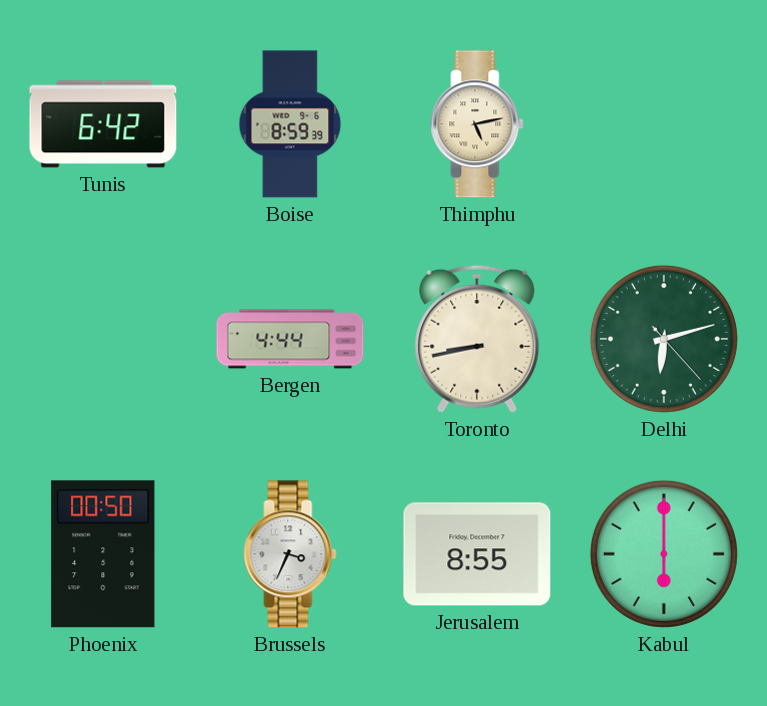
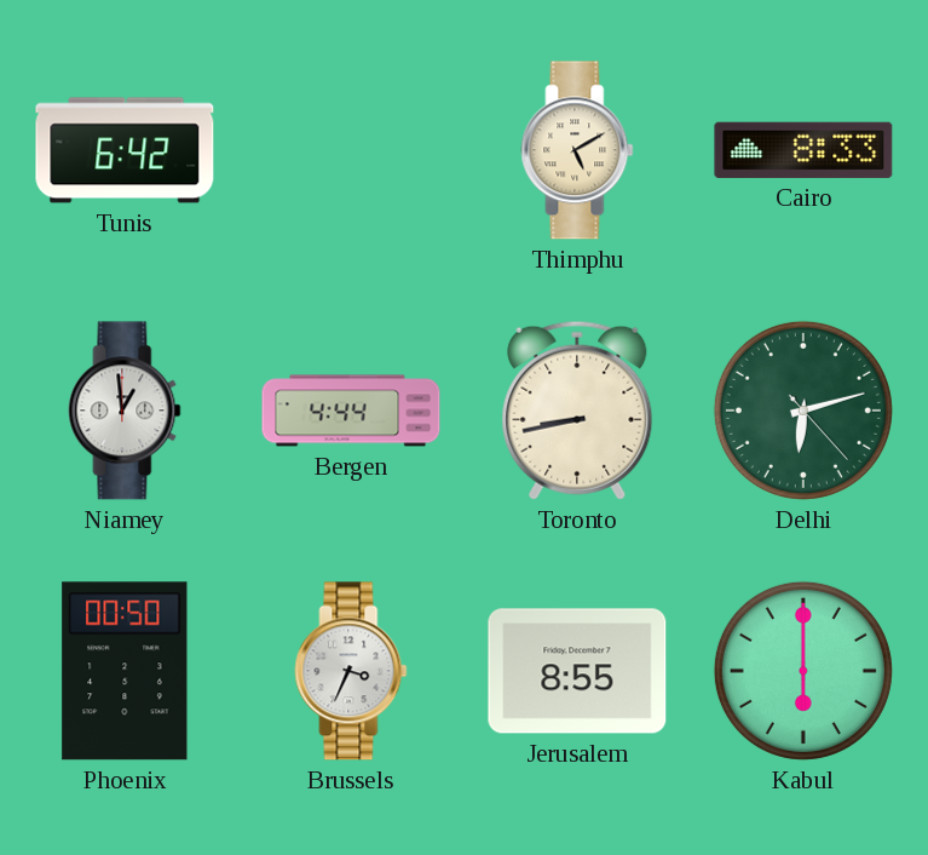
Boise: 8:59 -> none
Thimphu: 5:13 -> 5:10
Cairo: none -> 8:33
Niamey: none -> 12:59
